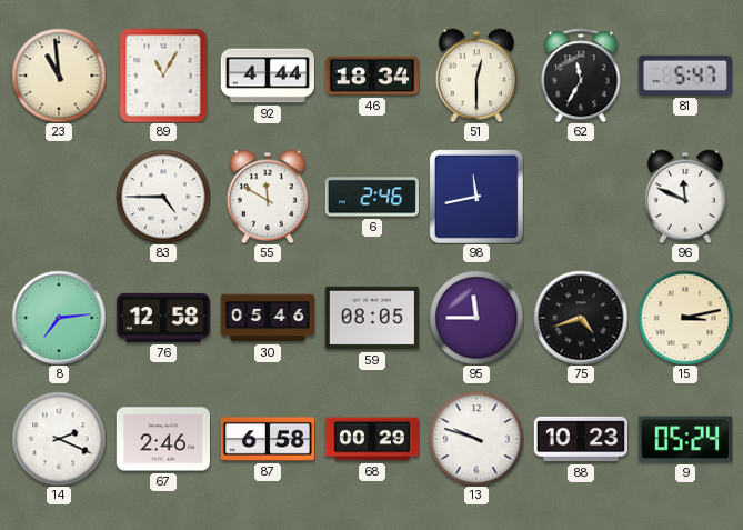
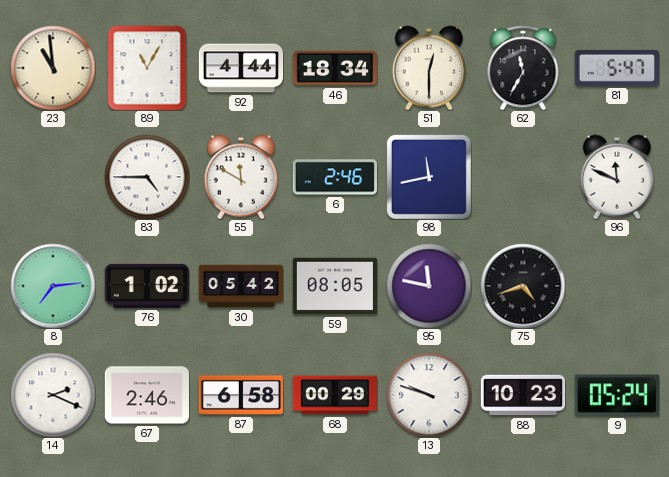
76: 12:58 -> 1:02
30: 05:46 -> 05:42
95: 11:45 -> 11:47
15: 3:13 -> none
